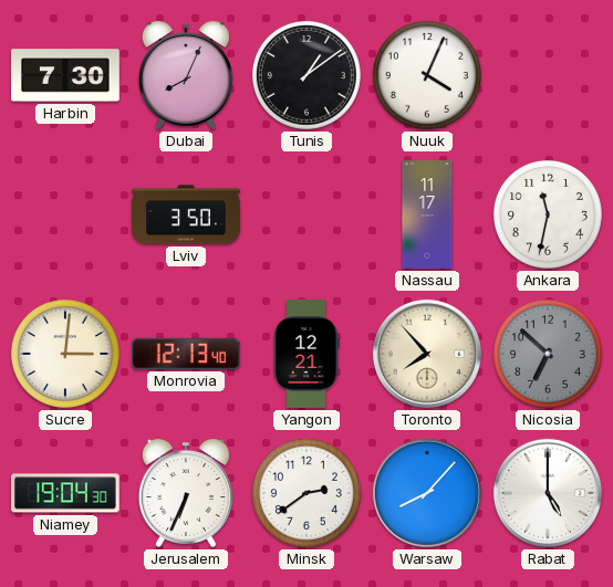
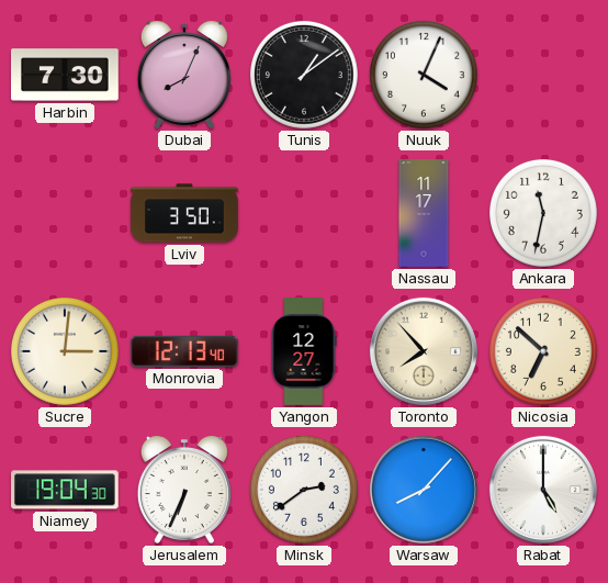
Yangon: 12:21 -> 12:27
Nicosia dial: grey -> cream
